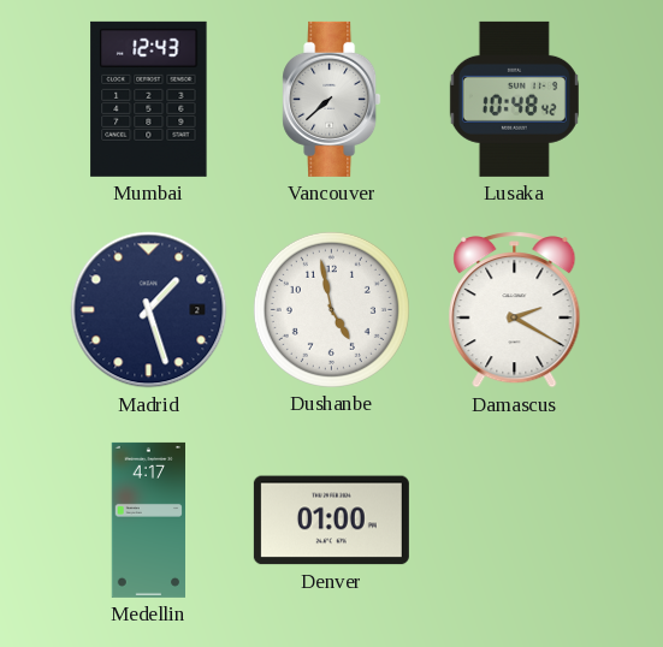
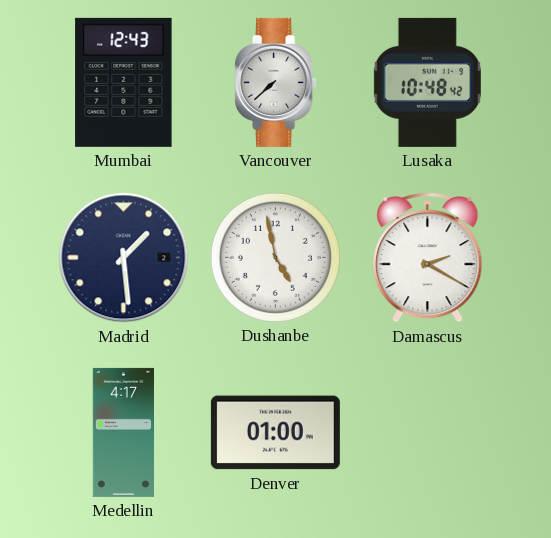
Madrid: 1:27 -> 1:29
